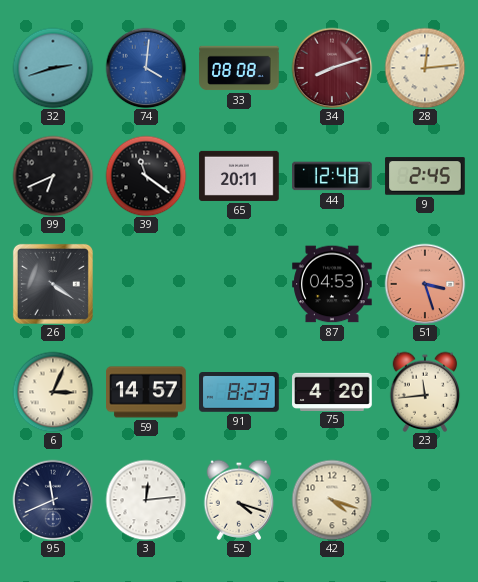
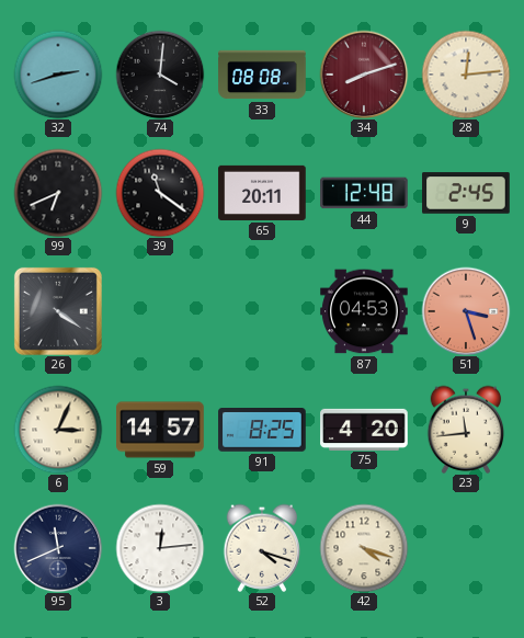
74 dial: blue -> black
91: 8:23 -> 8:25
